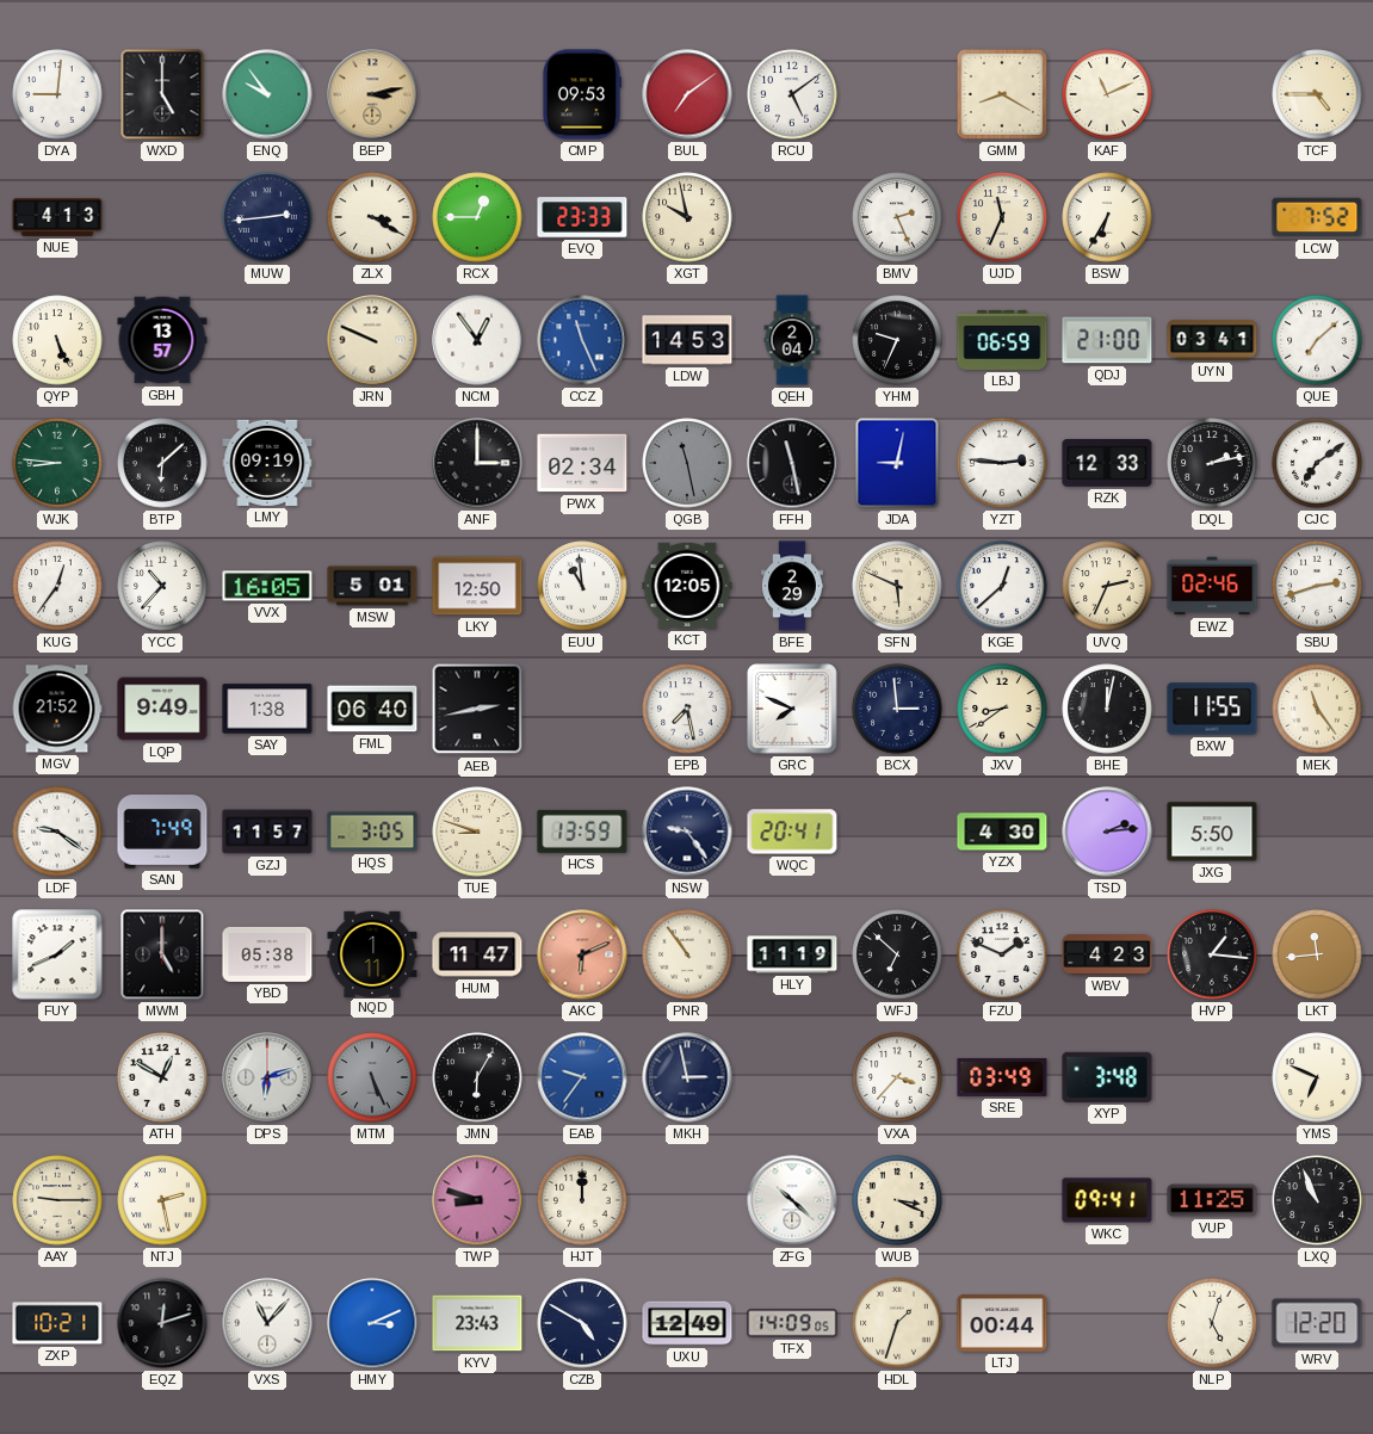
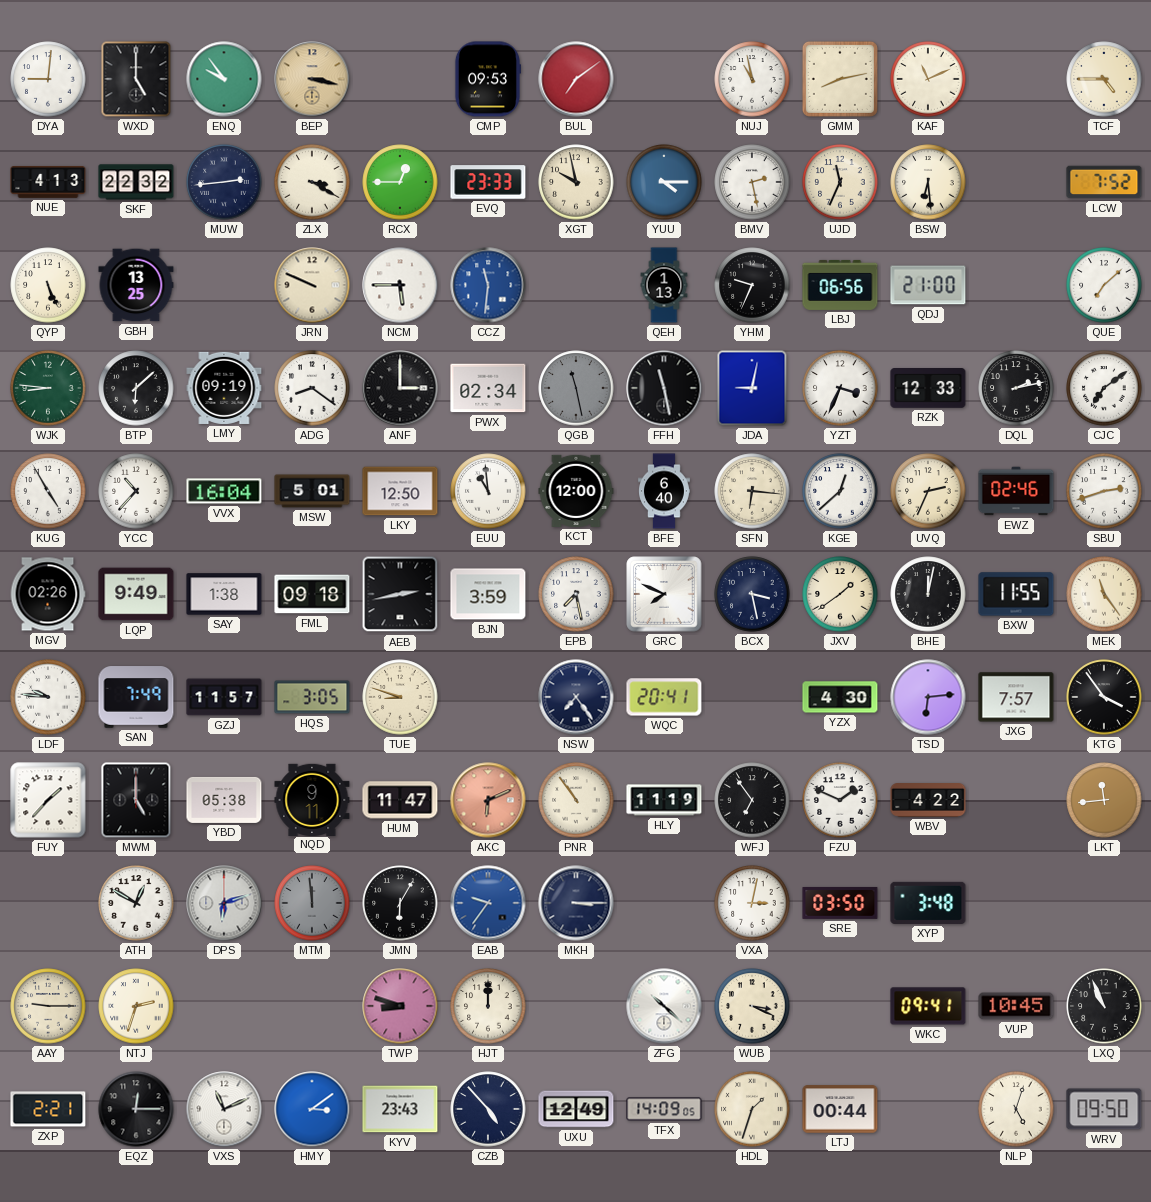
BEP: 3:13 -> 3:17
RCU: 5:09 -> none
NUJ: none -> 10:58
GMM: 8:20 -> 8:13
SKF: none -> 22:32
YUU: none -> 4:15
BMV: 2:26 -> 2:28
BSW: 6:35 -> 6:29
GBH: 13:57 -> 13:25
NCM: 12:54 -> 5:45
CCZ: 11:26 -> 11:31
LDW: 14:53 -> none
QEH: 2:04 -> 1:13
LBJ: 06:59 -> 06:56
UYN: 03:41 -> none
ADG: none -> 8:21
YZT: 2:46 -> 3:34
KUG: 12:36 -> 4:55
VVX: 16:05 -> 16:04
KCT: 12:05 -> 12:00
BFE: 2:29 -> 6:40
SFN: 5:49 -> 6:16
MGV: 21:52 -> 02:26
FML: 06:40 -> 09:18
BJN: none -> 3:59
BCX: 2:59 -> 3:28
JXV: 8:39 -> 1:39
LDF: 9:21 -> 9:46
HCS: 13:59 -> none
NSW: 9:24 -> 7:24
TSD: 2:14 -> 6:14
JXG: 5:50 -> 7:57
KTG: none -> 3:54
FUY: 1:41 -> 1:37
NQD: 1:11 -> 9:11
WFJ: 6:52 -> 6:54
WBV: 4:23 -> 4:22
HVP: 1:16 -> none
MTM: 5:26 -> 11:59
MKH: 2:58 -> 3:15
VXA: 3:37 -> 3:02
SRE: 03:49 -> 03:50
YMS: 6:49 -> none
NTJ: 2:28 -> 2:33
VUP: 11:25 -> 10:45
ZXP: 10:21 -> 2:21
EQZ: 12:12 -> 12:15
VXS: 11:07 -> 11:11
HMY: 3:11 -> 3:09
CZB: 4:50 -> 4:53
WRV: 12:20 -> 09:50
